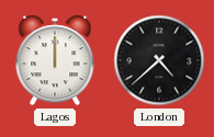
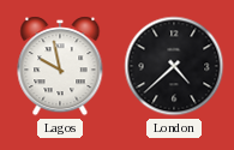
Lagos: 12:00 -> 9:58
